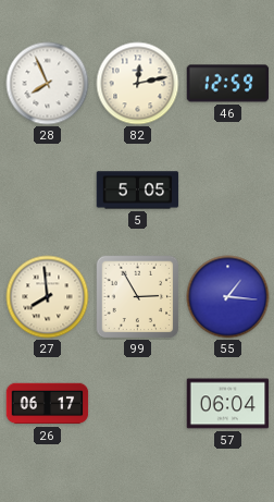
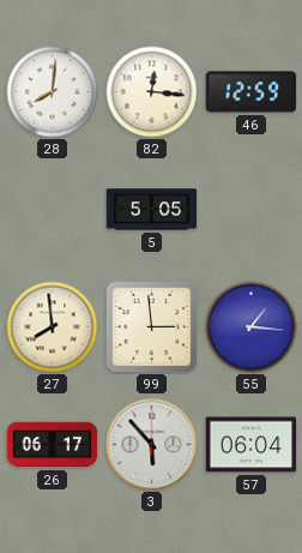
28: 7:56 -> 8:01
82: 12:13 -> 12:16
99: 2:55 -> 2:59
3: none -> 5:53
